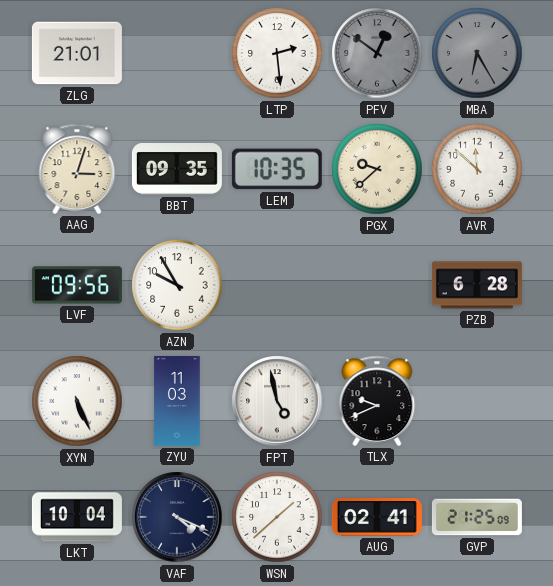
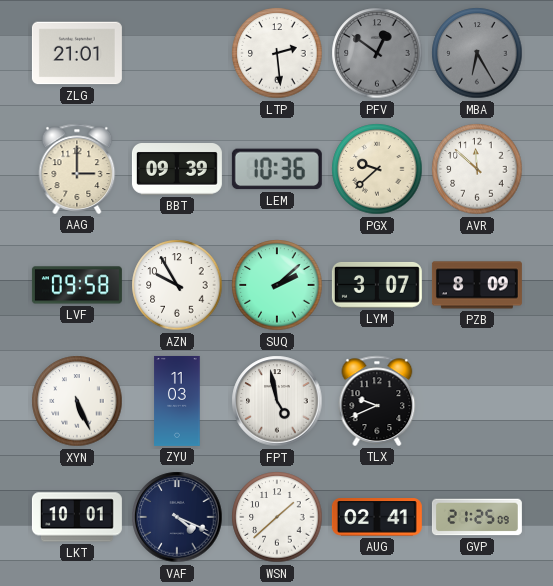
AAG: 3:03 -> 3:00
BBT: 09:35 -> 09:39
LEM: 10:35 -> 10:36
LVF: 09:56 -> 09:58
SUQ: none -> 2:08
LYM: none -> 3:07
PZB: 6:28 -> 8:09
LKT: 10:04 -> 10:01
